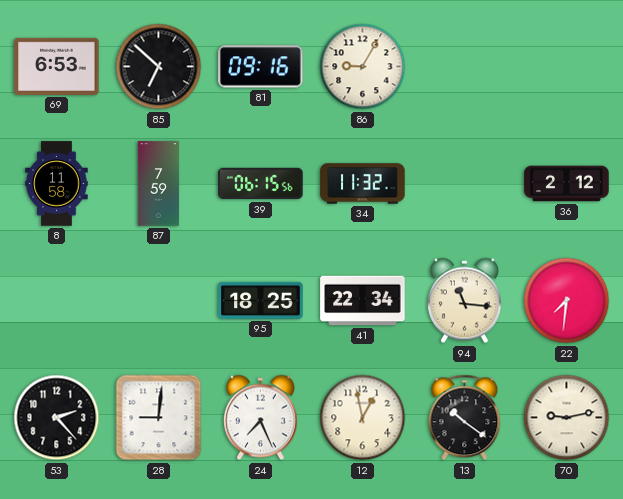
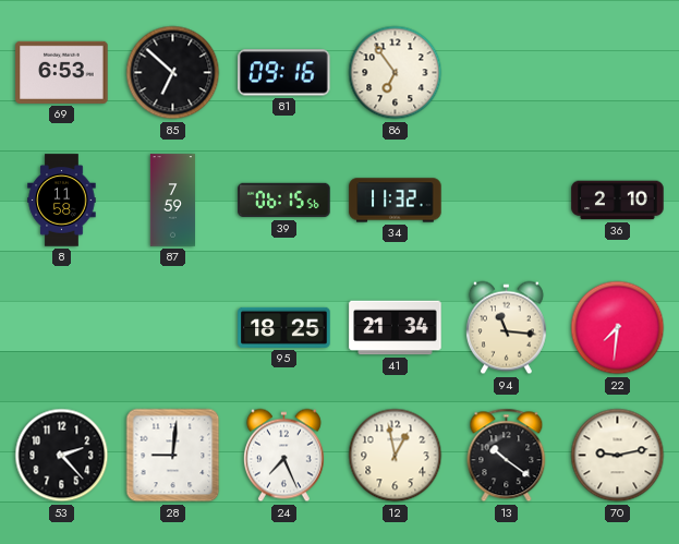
86: 9:05 -> 6:54
36: 2:12 -> 2:10
41: 22:34 -> 21:34
